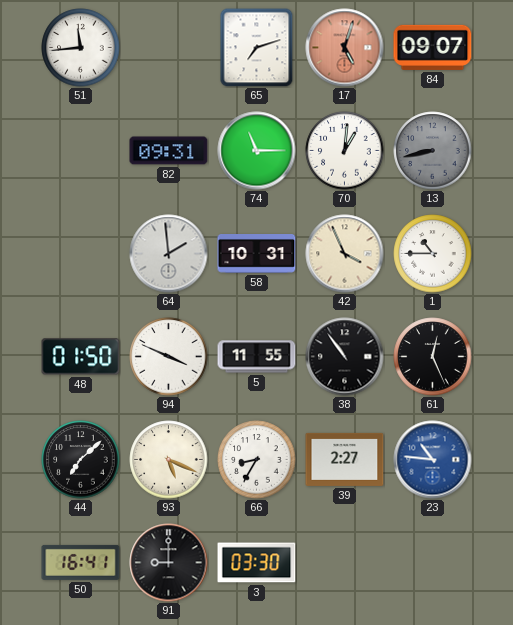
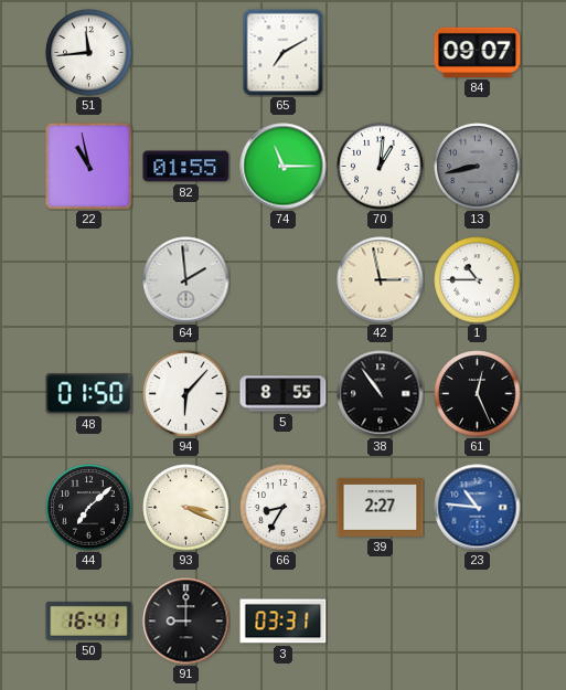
65: 7:12 -> 7:10
17: 5:03 -> none
22: none -> 10:58
82: 09:31 -> 01:55
58: 10:31 -> none
42: 3:56 -> 2:58
94: 3:49 -> 6:07
5: 11:55 -> 8:55
93: 5:19 -> 3:19
3: 03:30 -> 03:31
